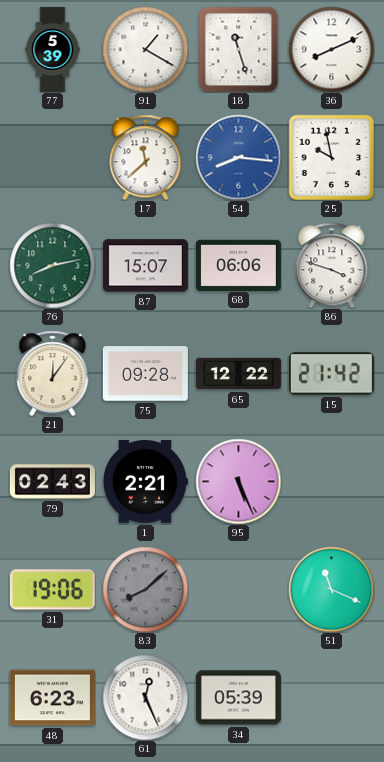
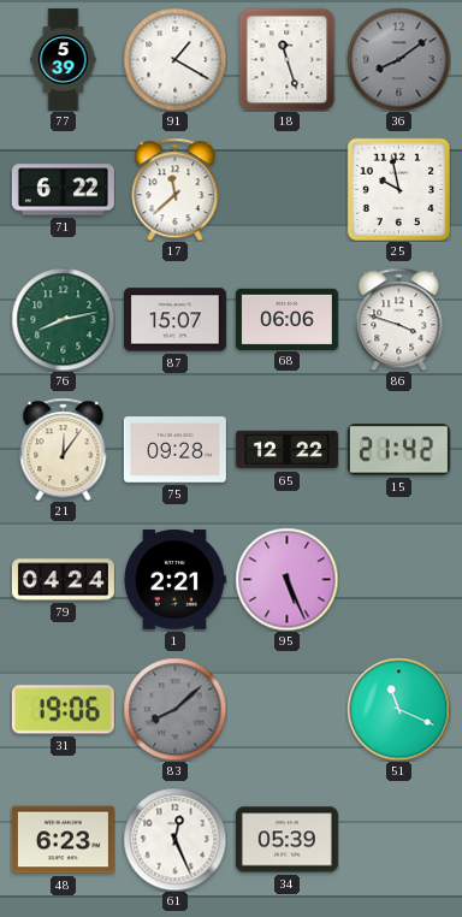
36: 8:11 -> 8:09
36 dial: white -> grey
71: none -> 6:22
54: 8:16 -> none
79: 02:43 -> 04:24
